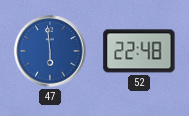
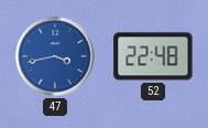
47: 5:59 -> 3:43
